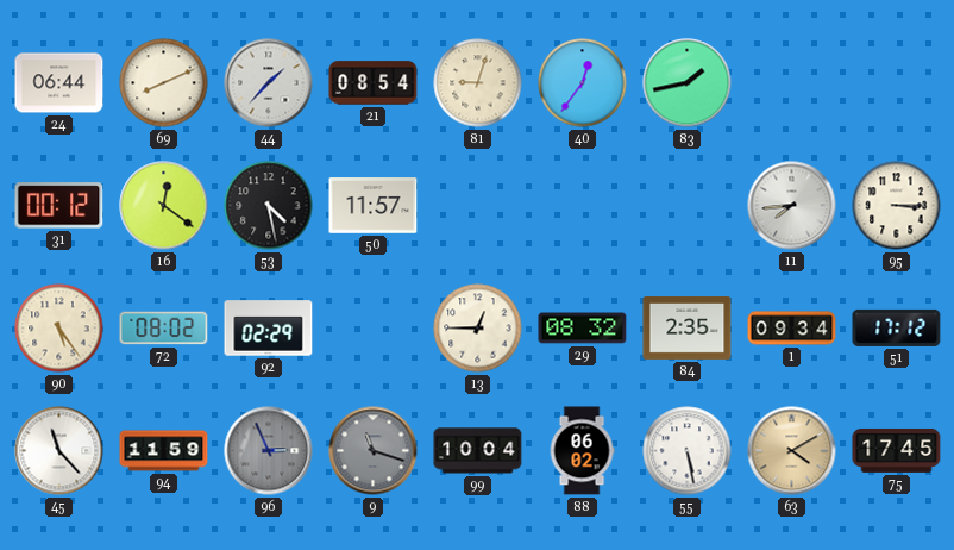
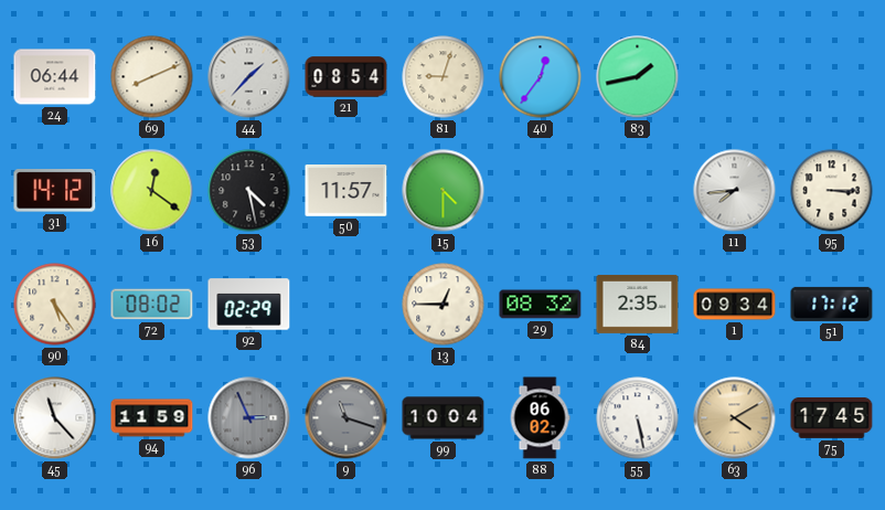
31: 00:12 -> 14:12
15: none -> 4:30
